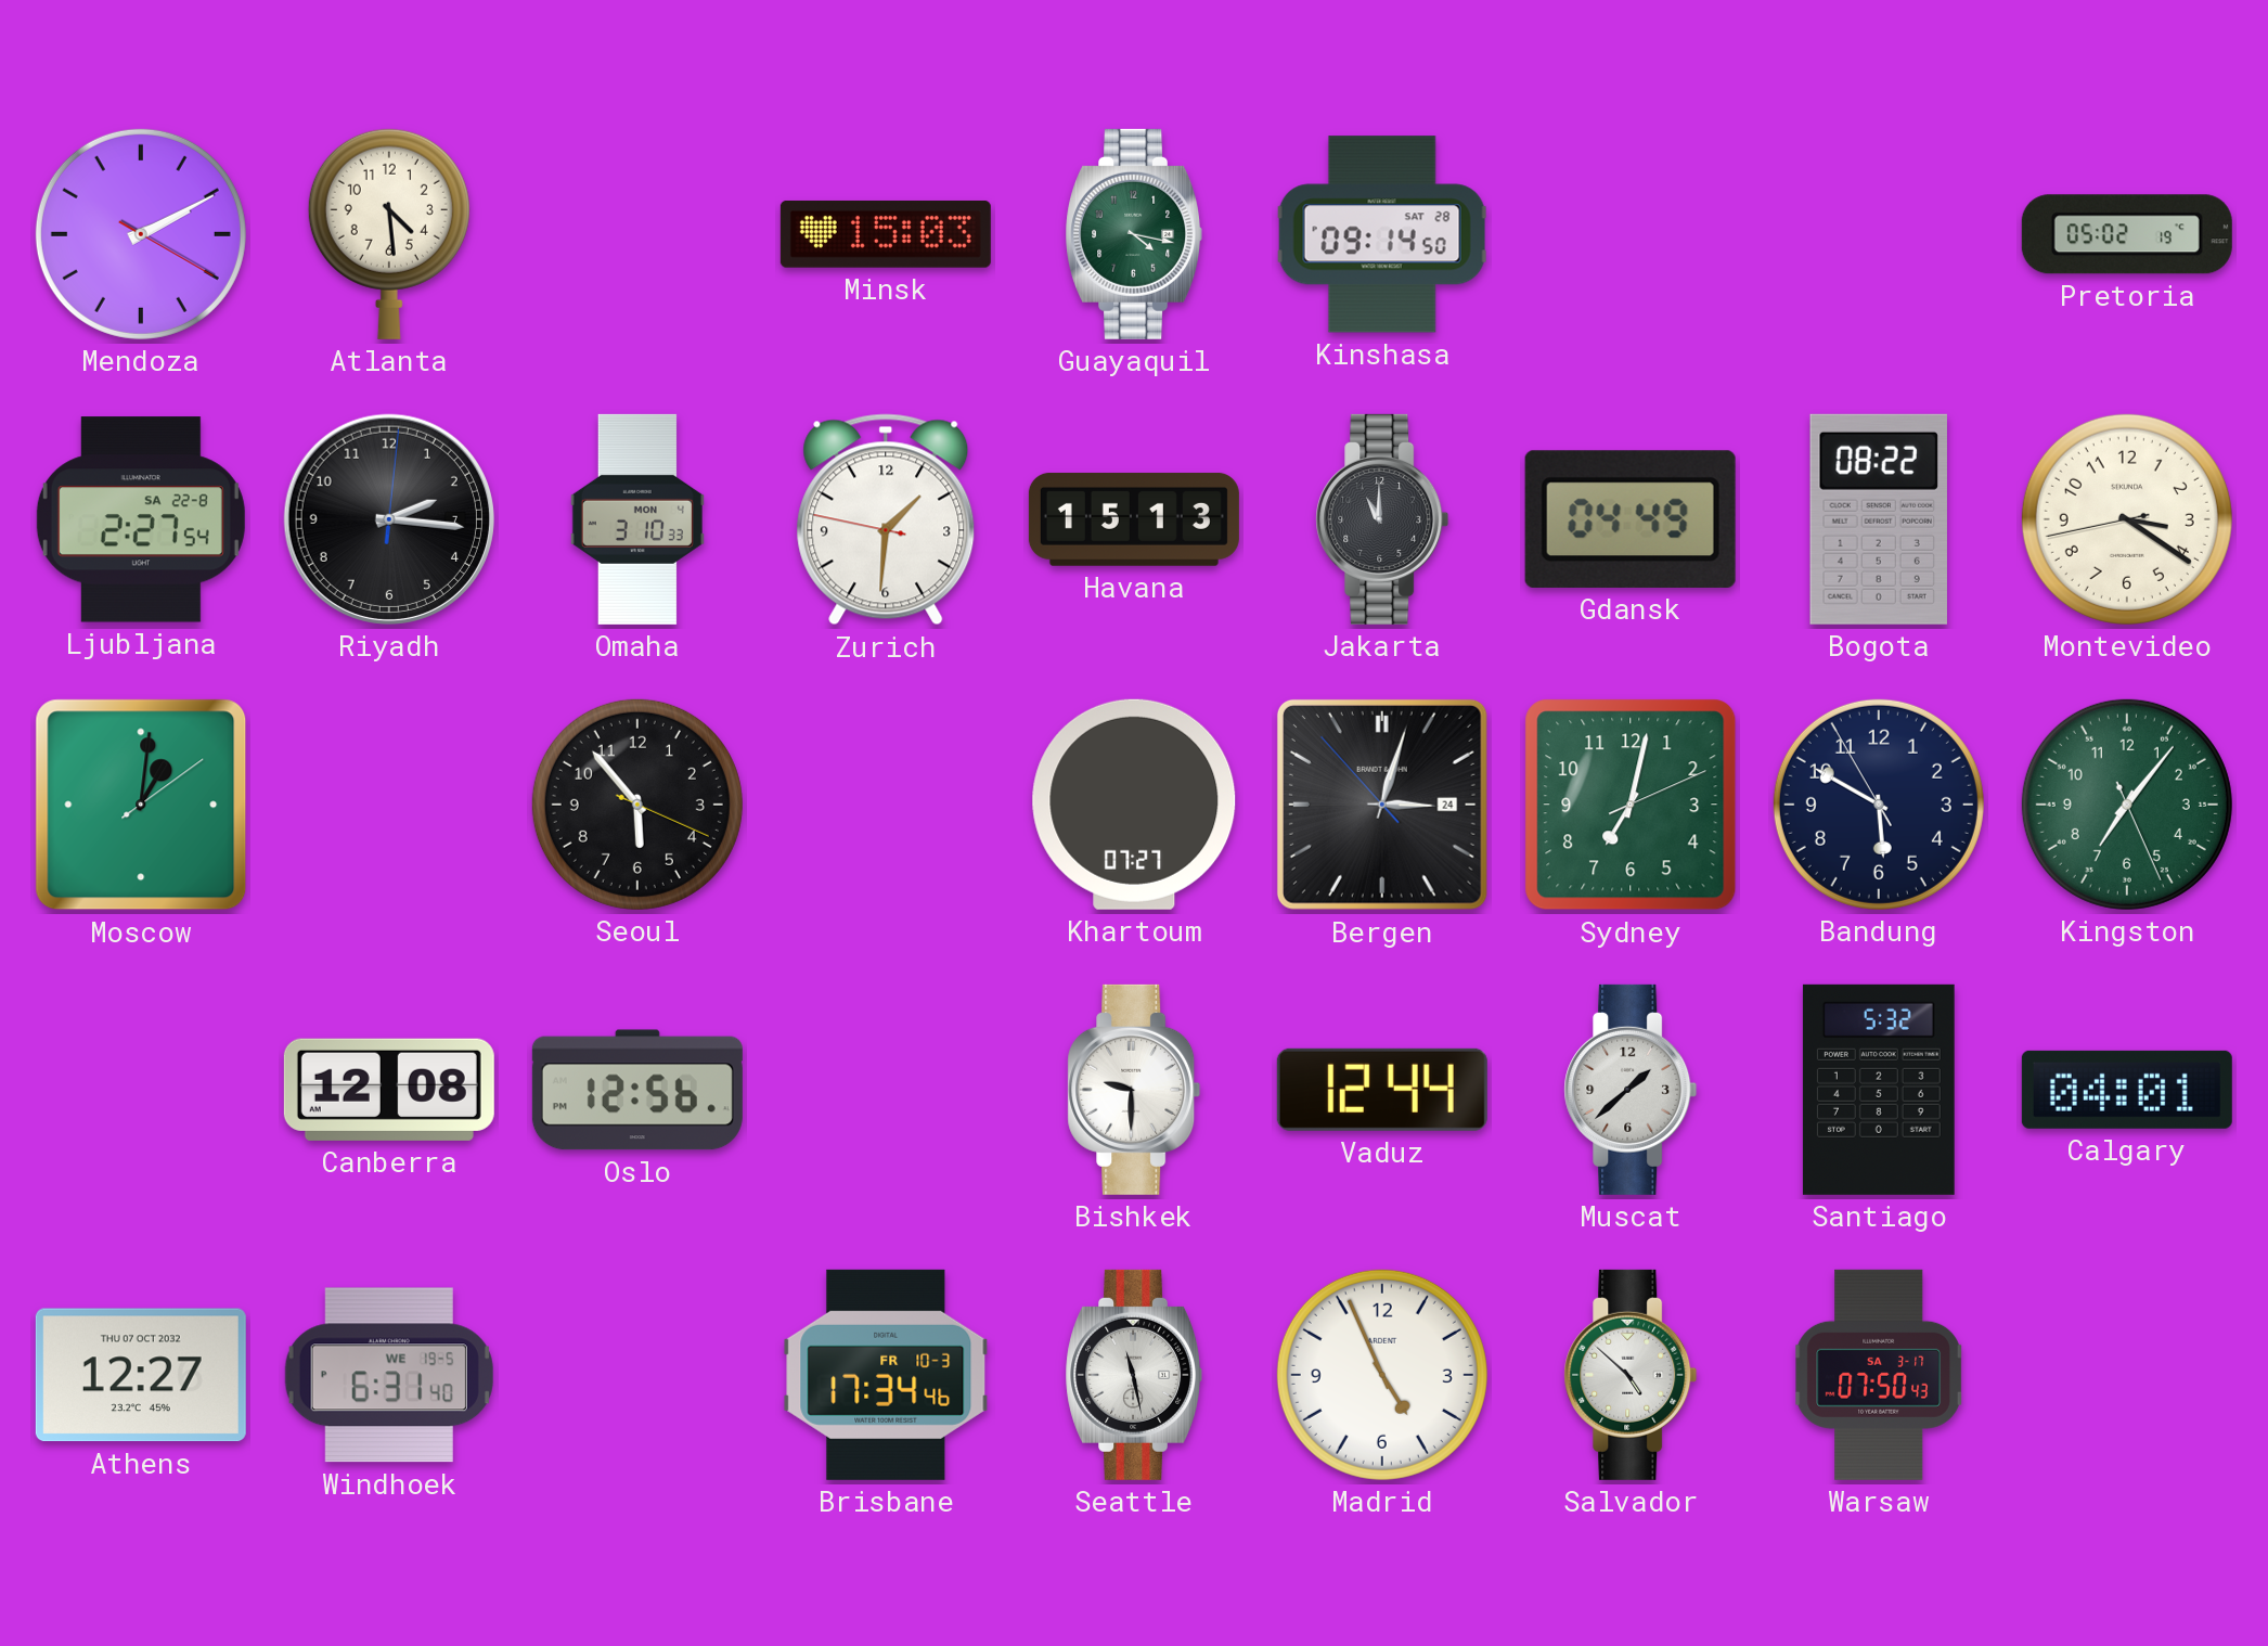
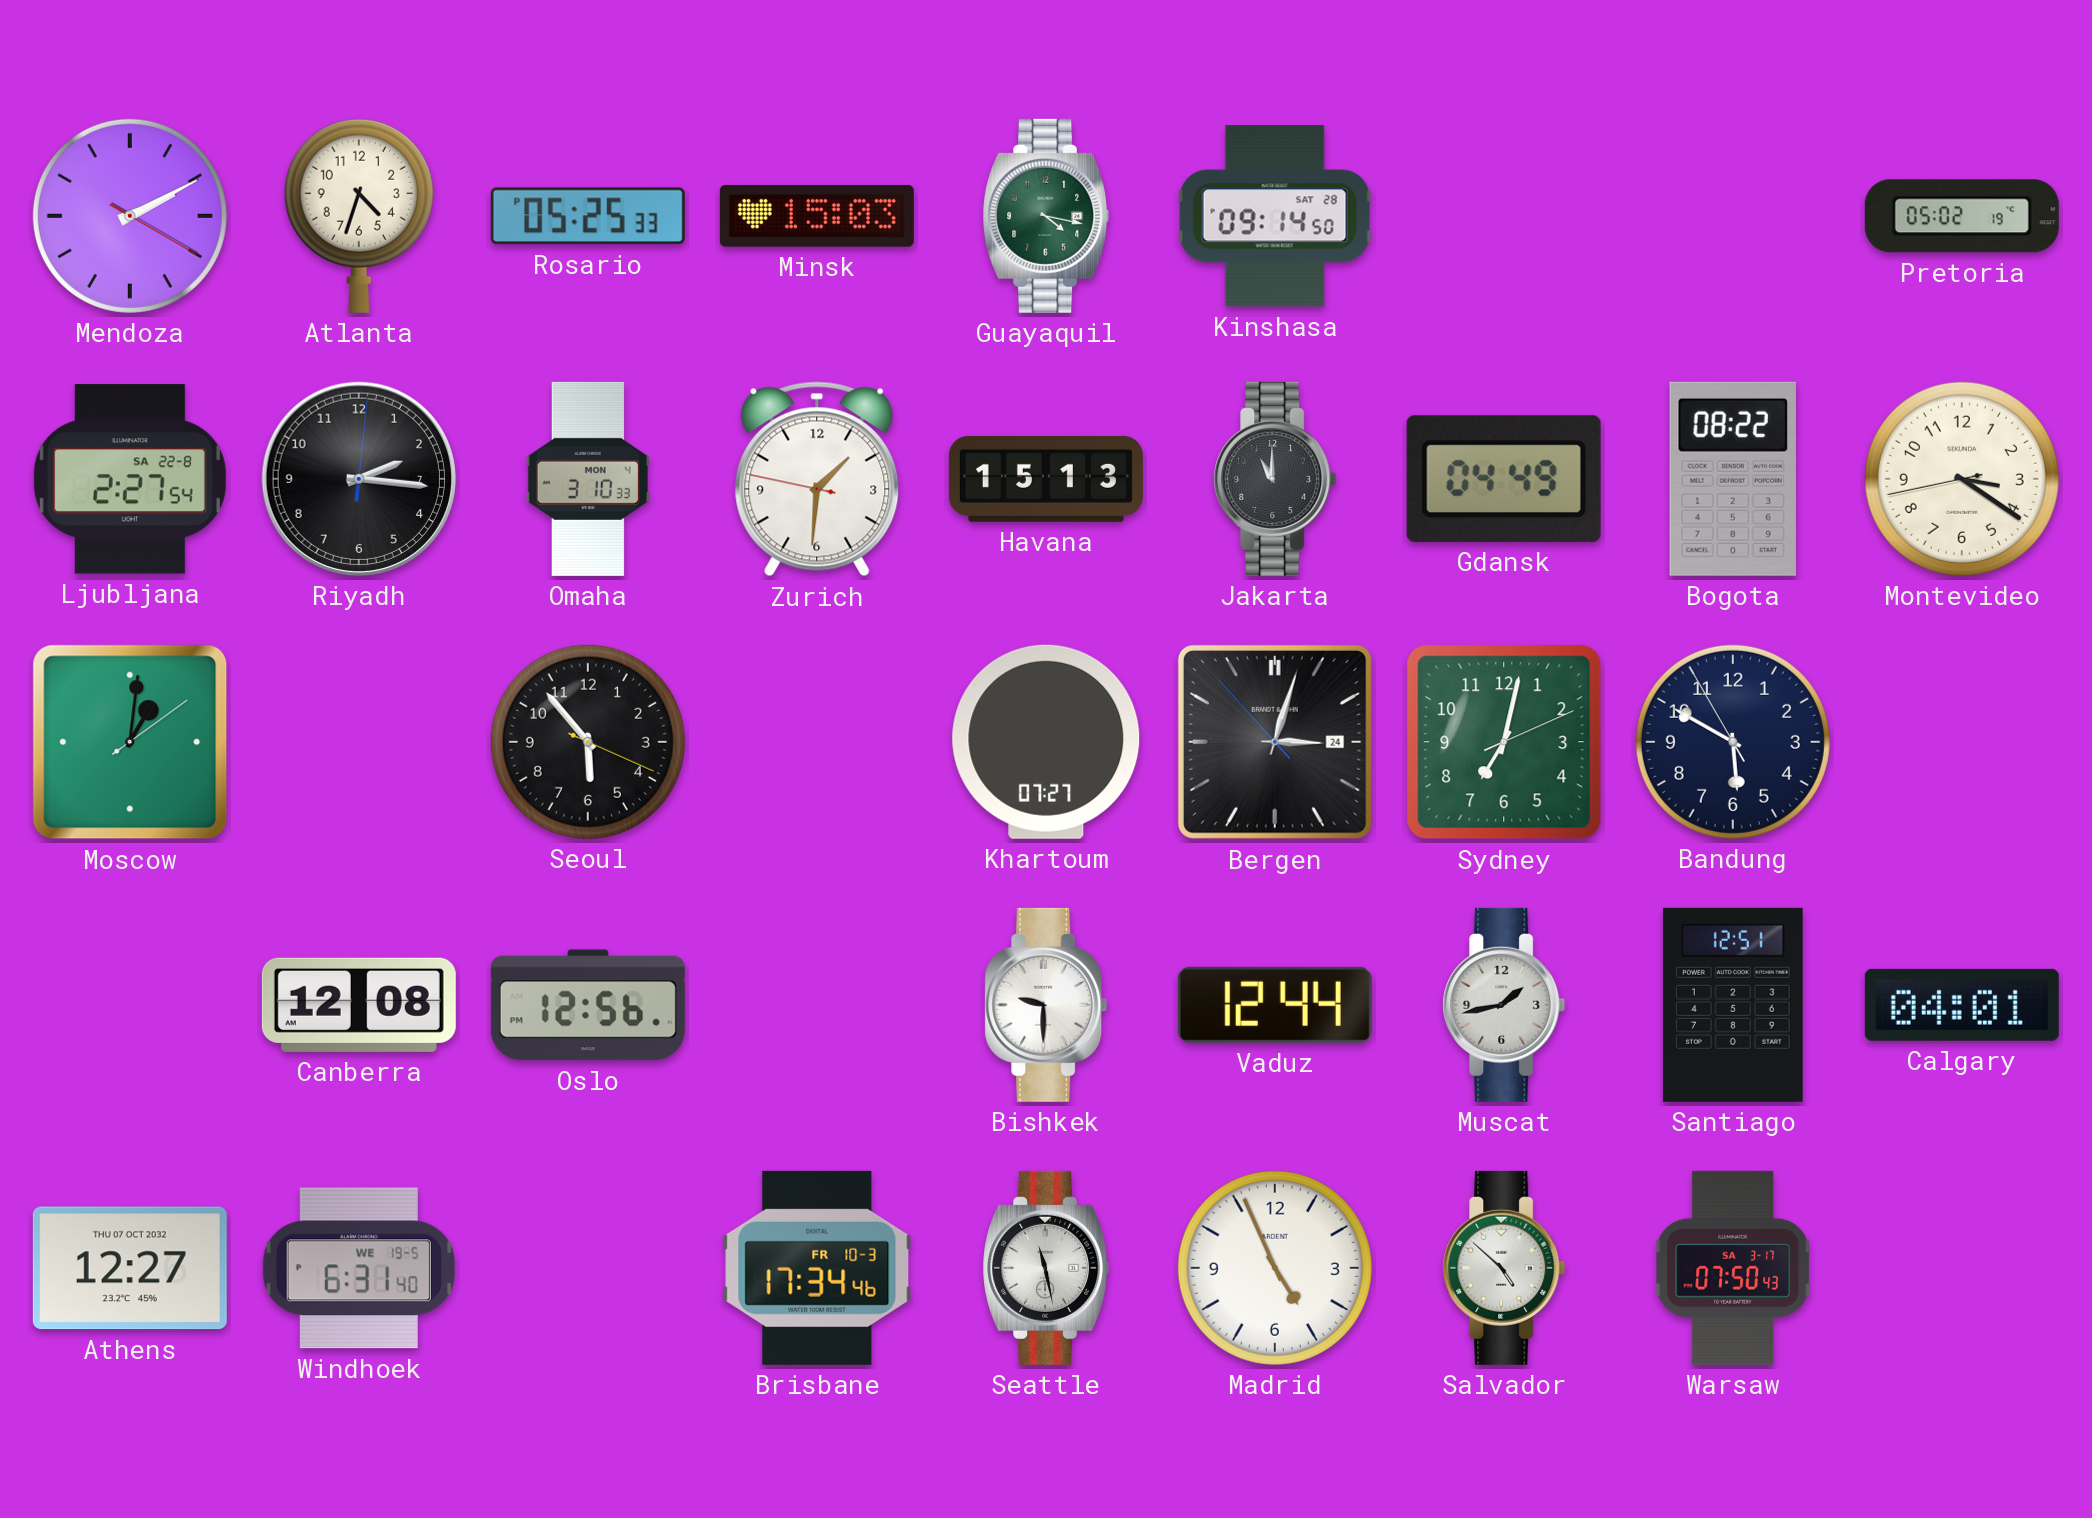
Atlanta: 4:29 -> 4:33
Rosario: none -> 05:25
Kingston: 7:06 -> none
Muscat: 1:38 -> 1:43
Santiago: 5:32 -> 12:51
